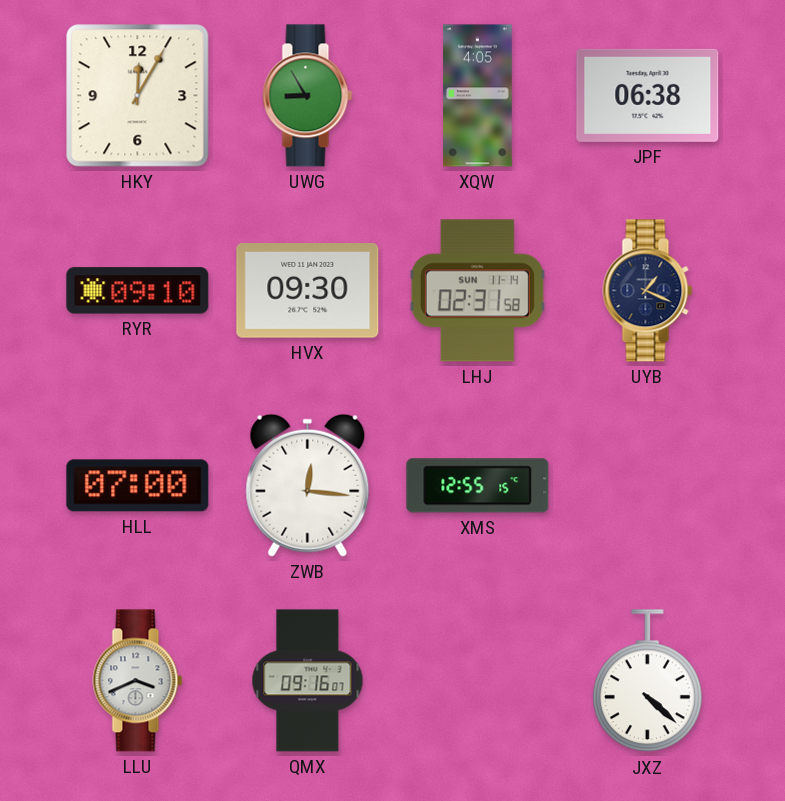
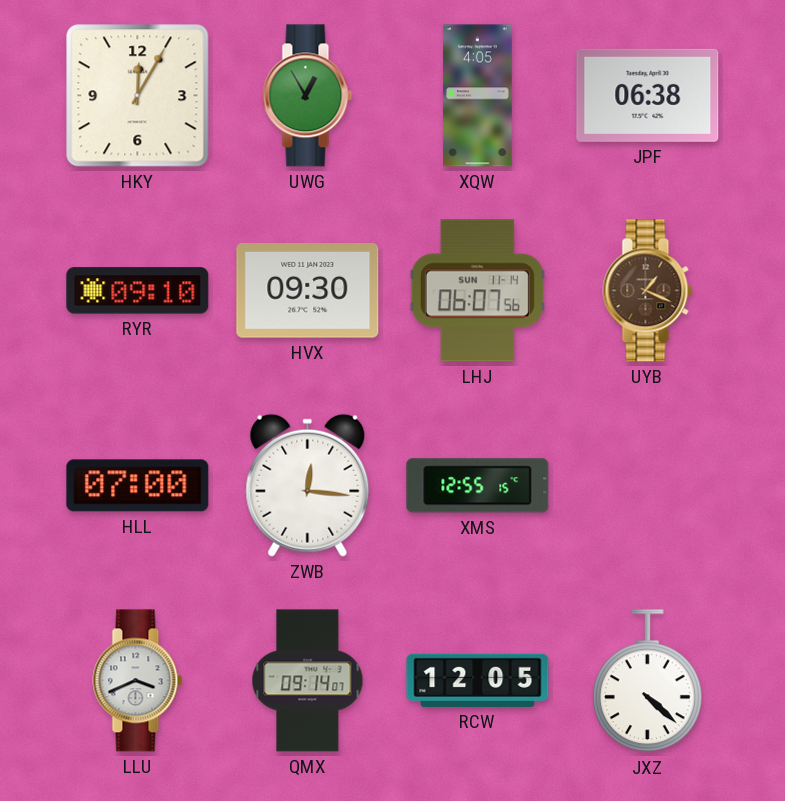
UWG: 8:55 -> 12:55
LHJ: 02:31 -> 06:07
UYB dial: navy -> brown
QMX: 09:16 -> 09:14
RCW: none -> 12:05
